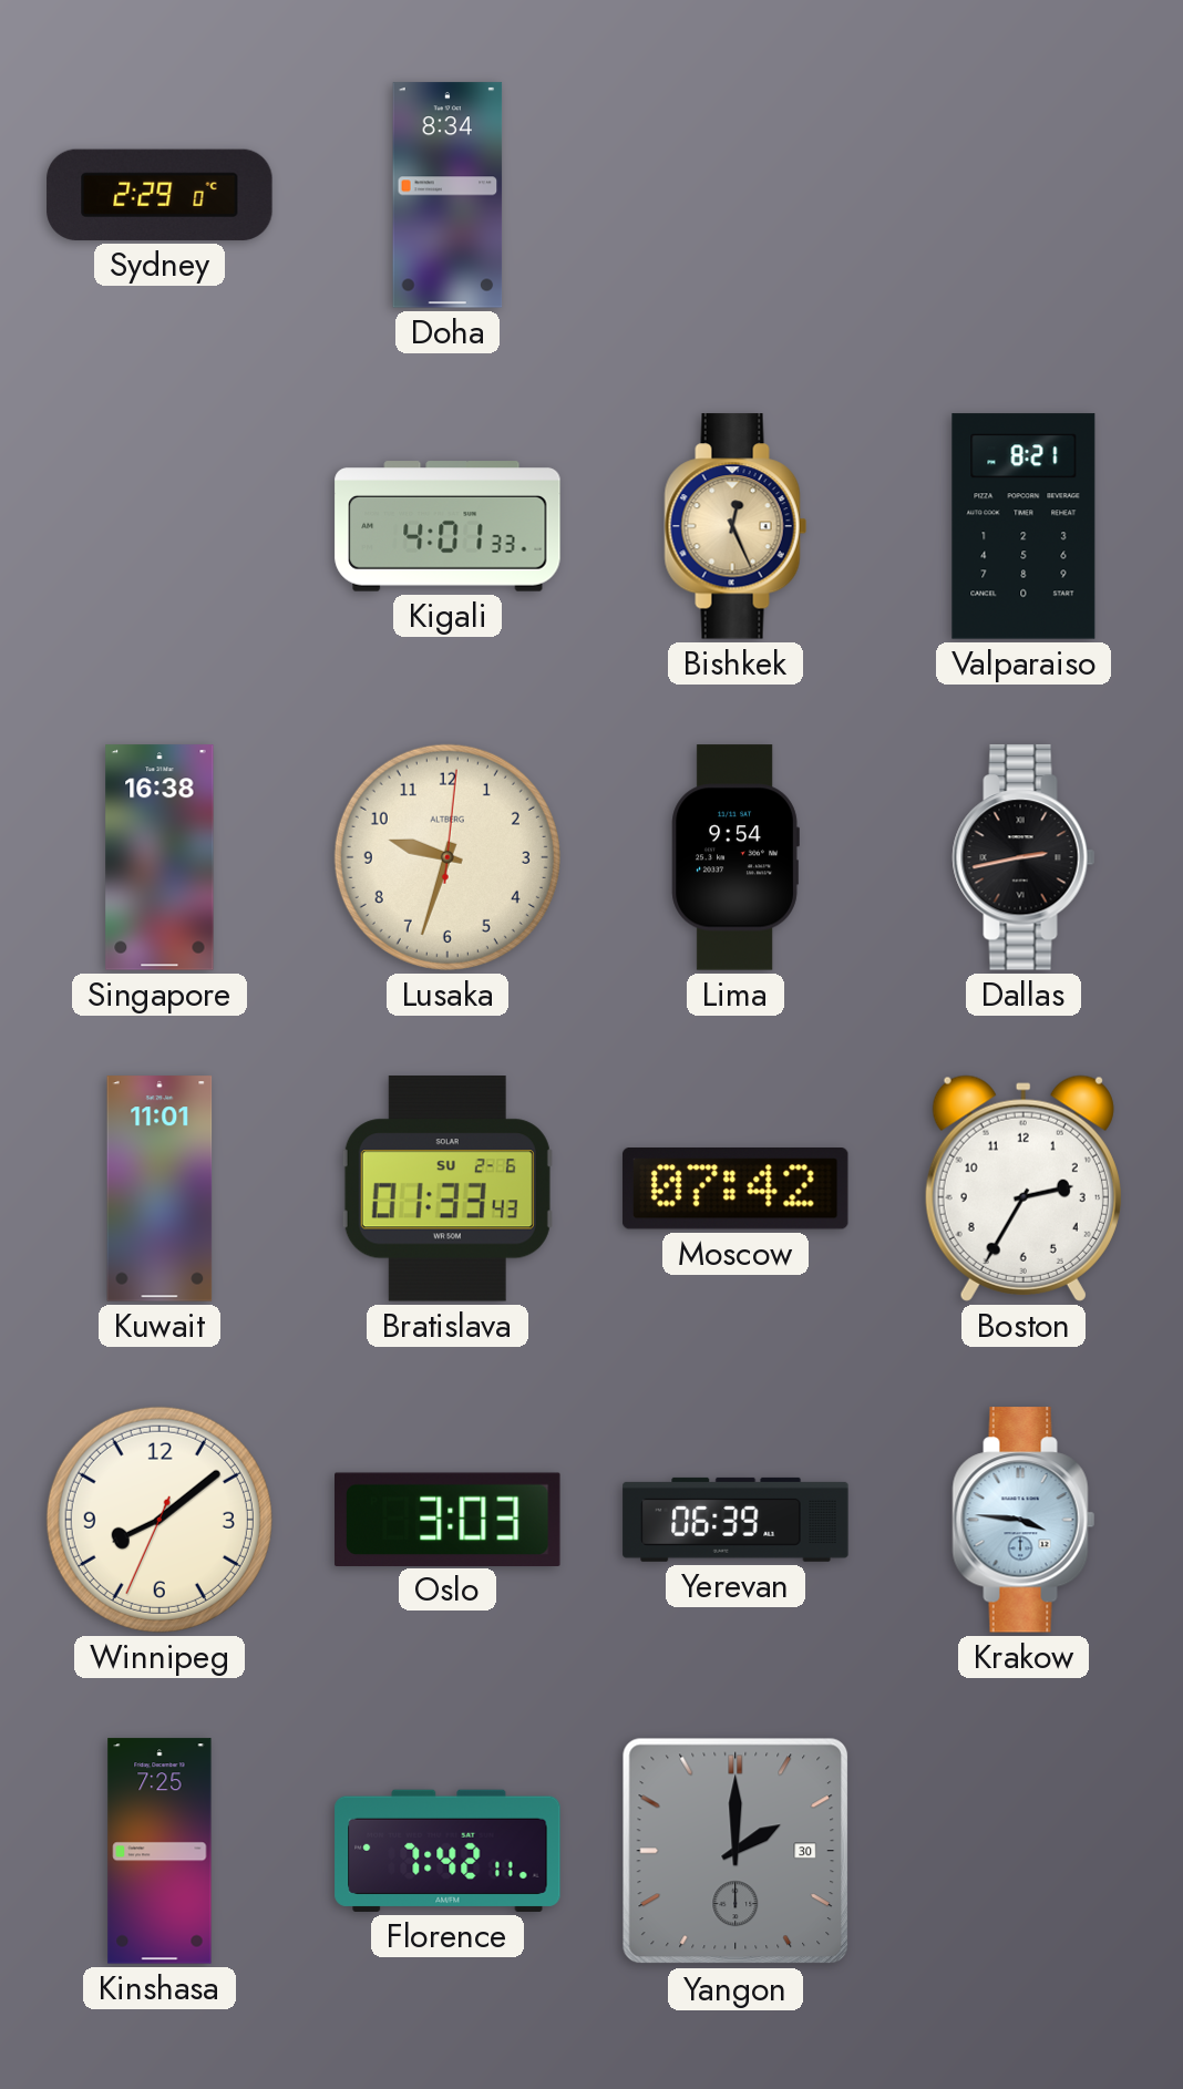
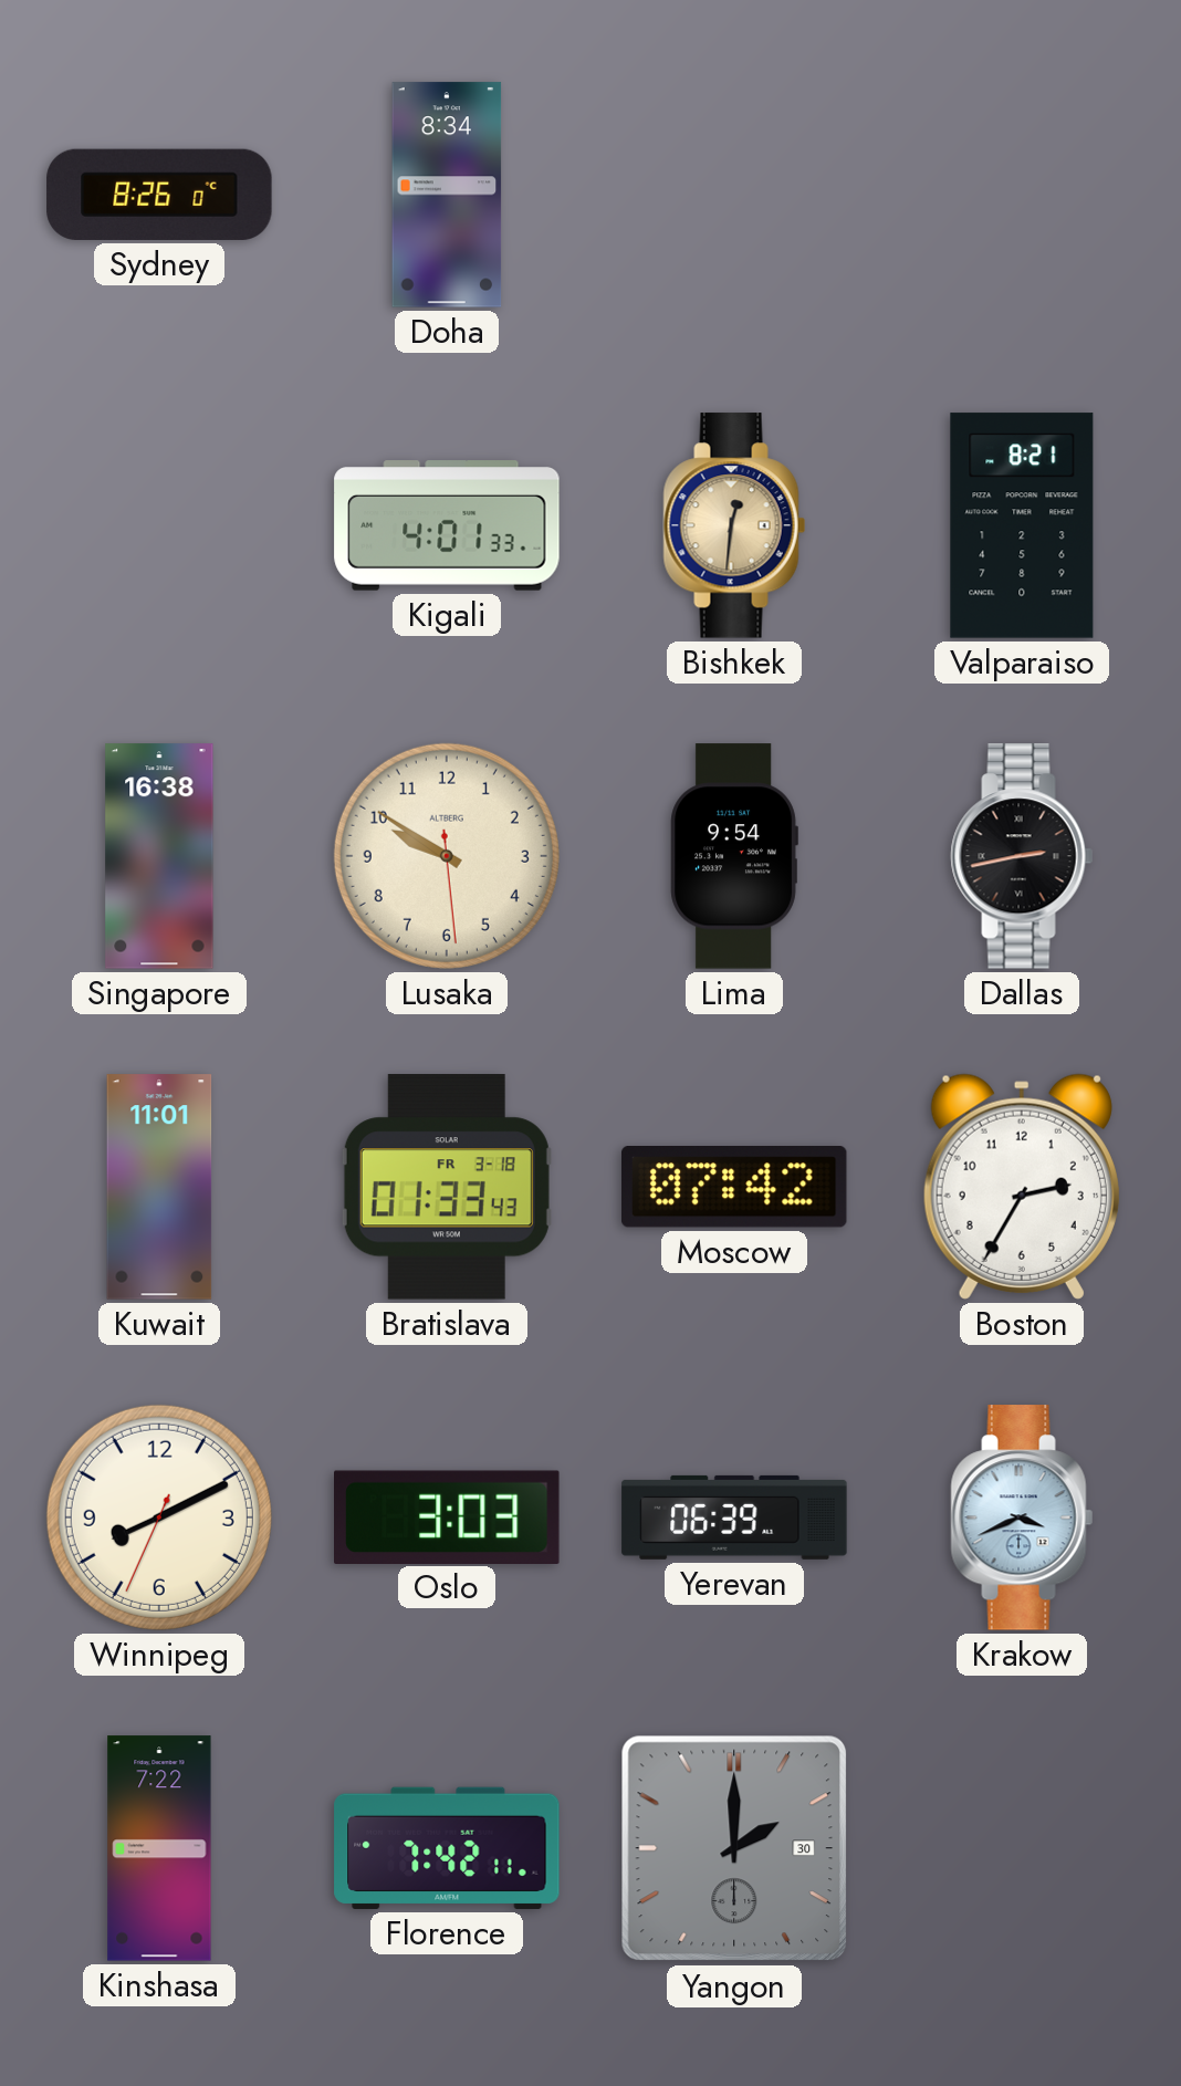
Sydney: 2:29 -> 8:26
Bishkek: 12:26 -> 12:31
Lusaka: 9:33 -> 9:50
Bratislava date: SU 2-6 -> FR 3-18
Winnipeg: 8:08 -> 8:10
Krakow: 3:46 -> 3:41
Kinshasa: 7:25 -> 7:22
